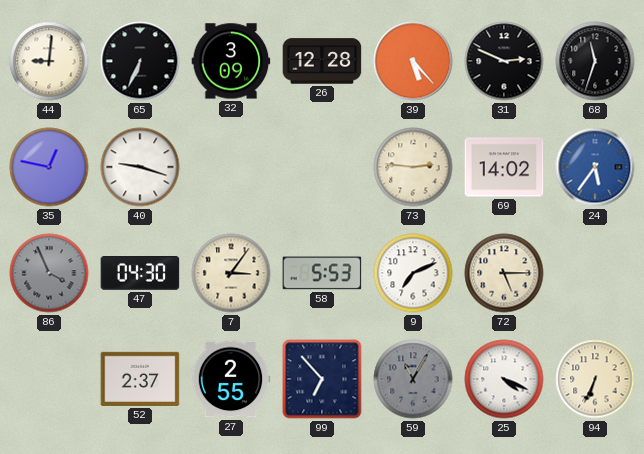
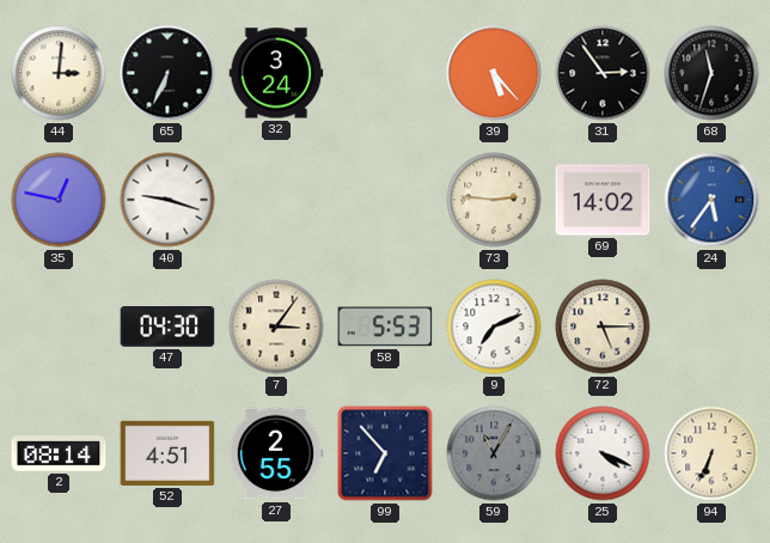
44: 9:01 -> 3:01
32: 3:09 -> 3:24
26: 12:28 -> none
31: 2:49 -> 2:54
86: 3:56 -> none
2: none -> 08:14
52: 2:37 -> 4:51
